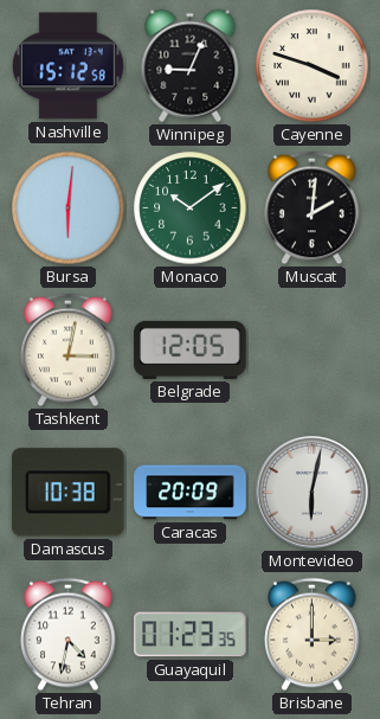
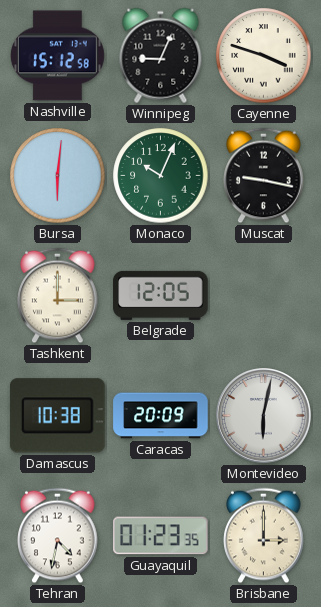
Monaco: 10:09 -> 10:04
Muscat: 2:01 -> 9:17
Tashkent: 3:02 -> 3:00
